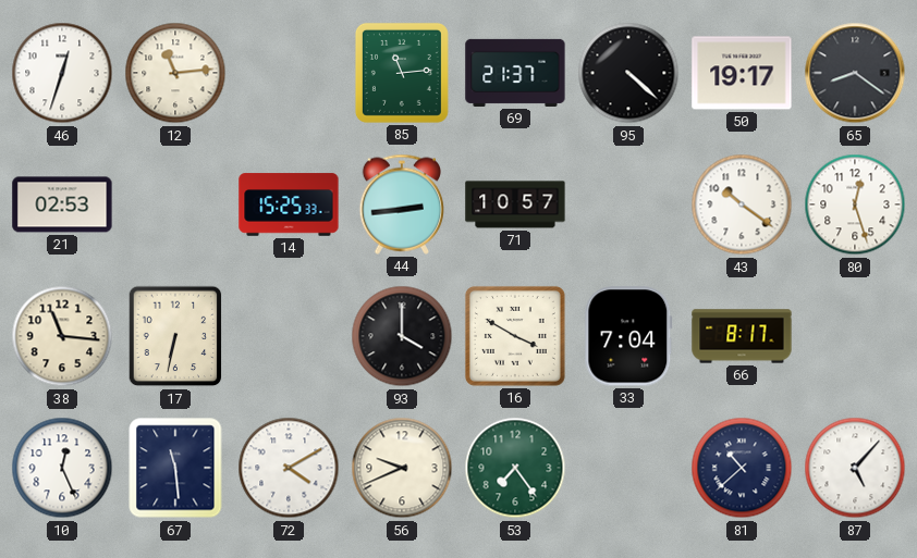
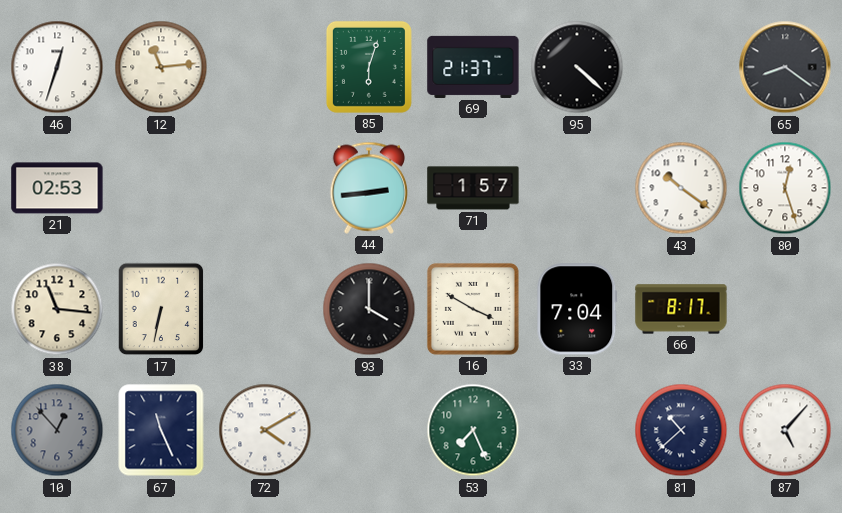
85: 11:14 -> 6:03
50: 19:17 -> none
14: 15:25 -> none
71: 10:57 -> 1:57
10: 12:26 -> 12:53
10 dial: white -> grey
67: 11:29 -> 11:26
56: 9:41 -> none
53: 7:24 -> 7:26
